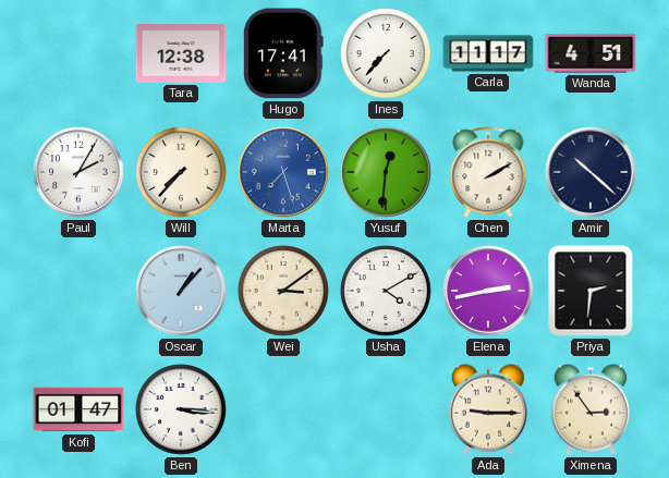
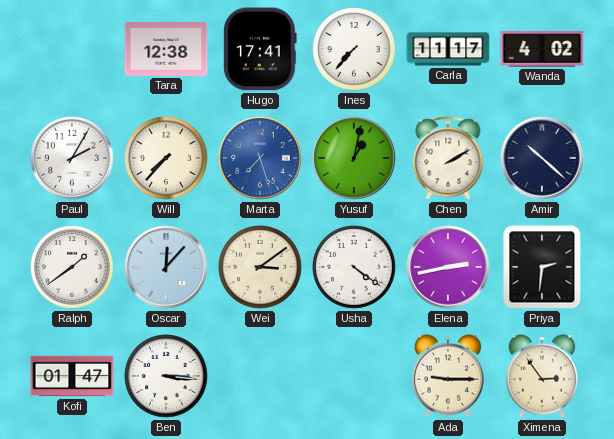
Wanda: 4:51 -> 4:02
Yusuf: 12:31 -> 1:02
Ralph: none -> 1:39
Oscar: 1:07 -> 12:07
Usha: 4:10 -> 4:21
